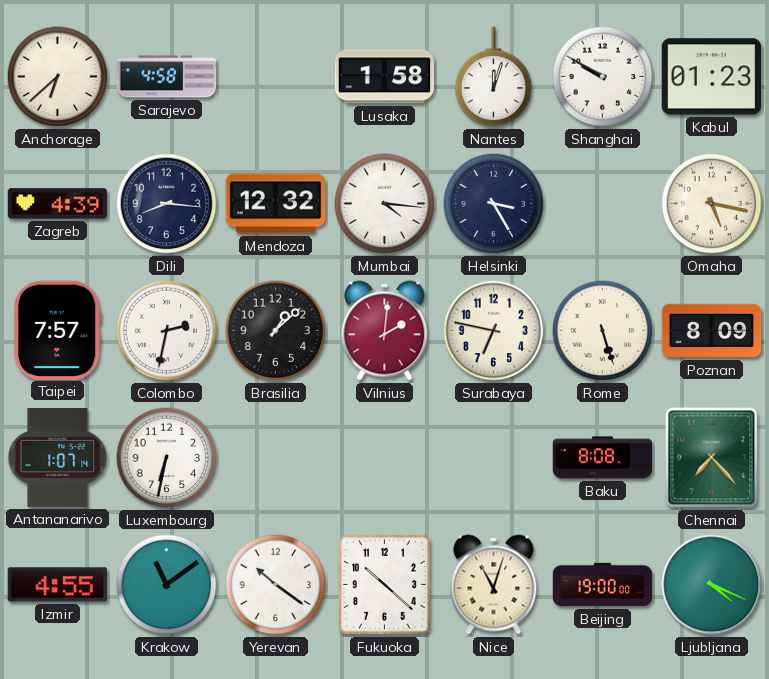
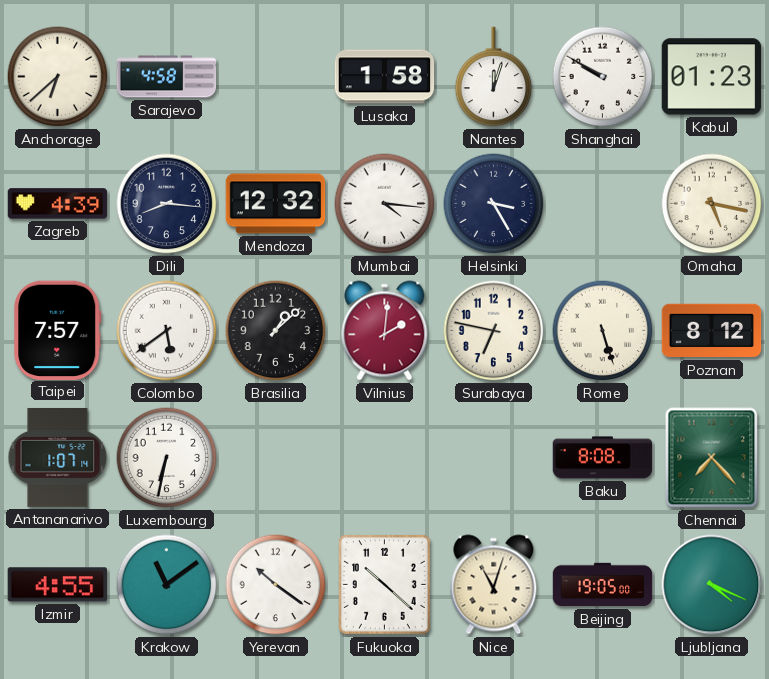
Colombo: 2:32 -> 5:39
Poznan: 8:09 -> 8:12
Beijing: 19:00 -> 19:05
